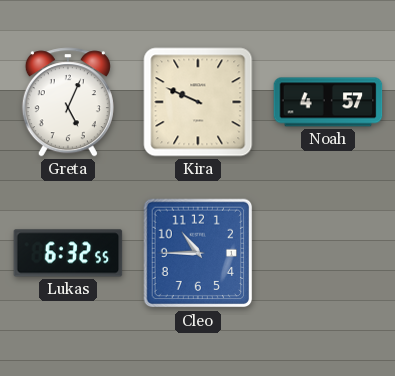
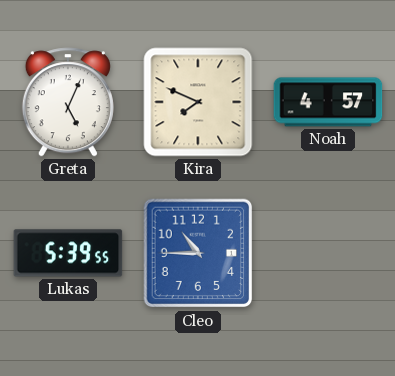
Kira: 9:49 -> 7:49
Lukas: 6:32 -> 5:39
